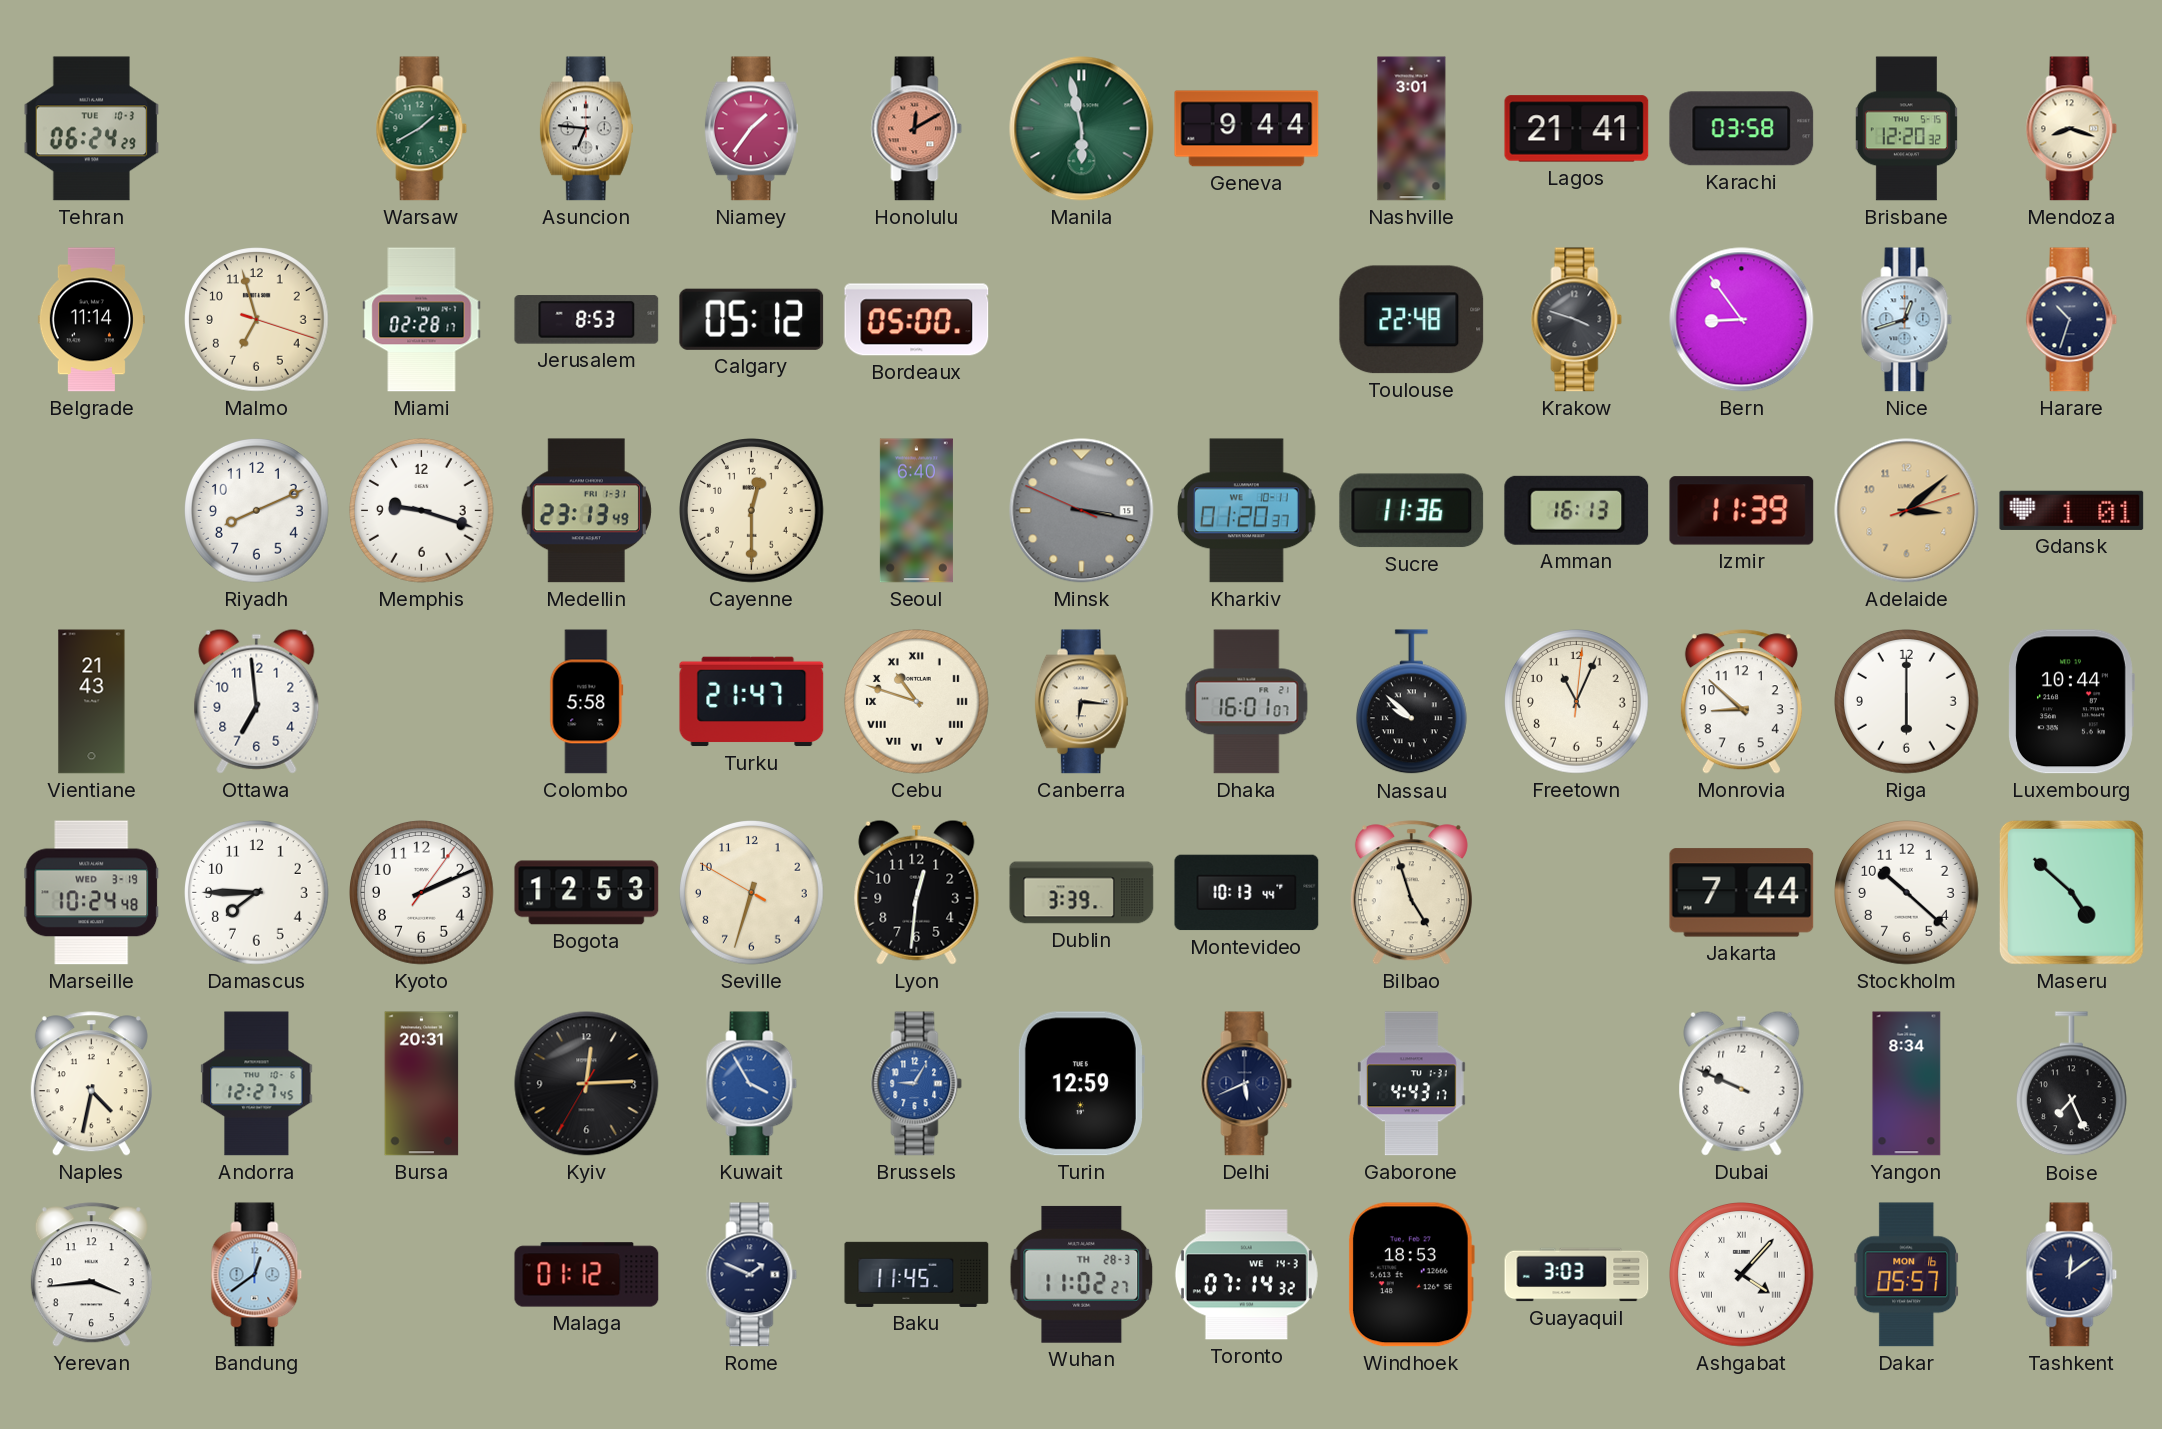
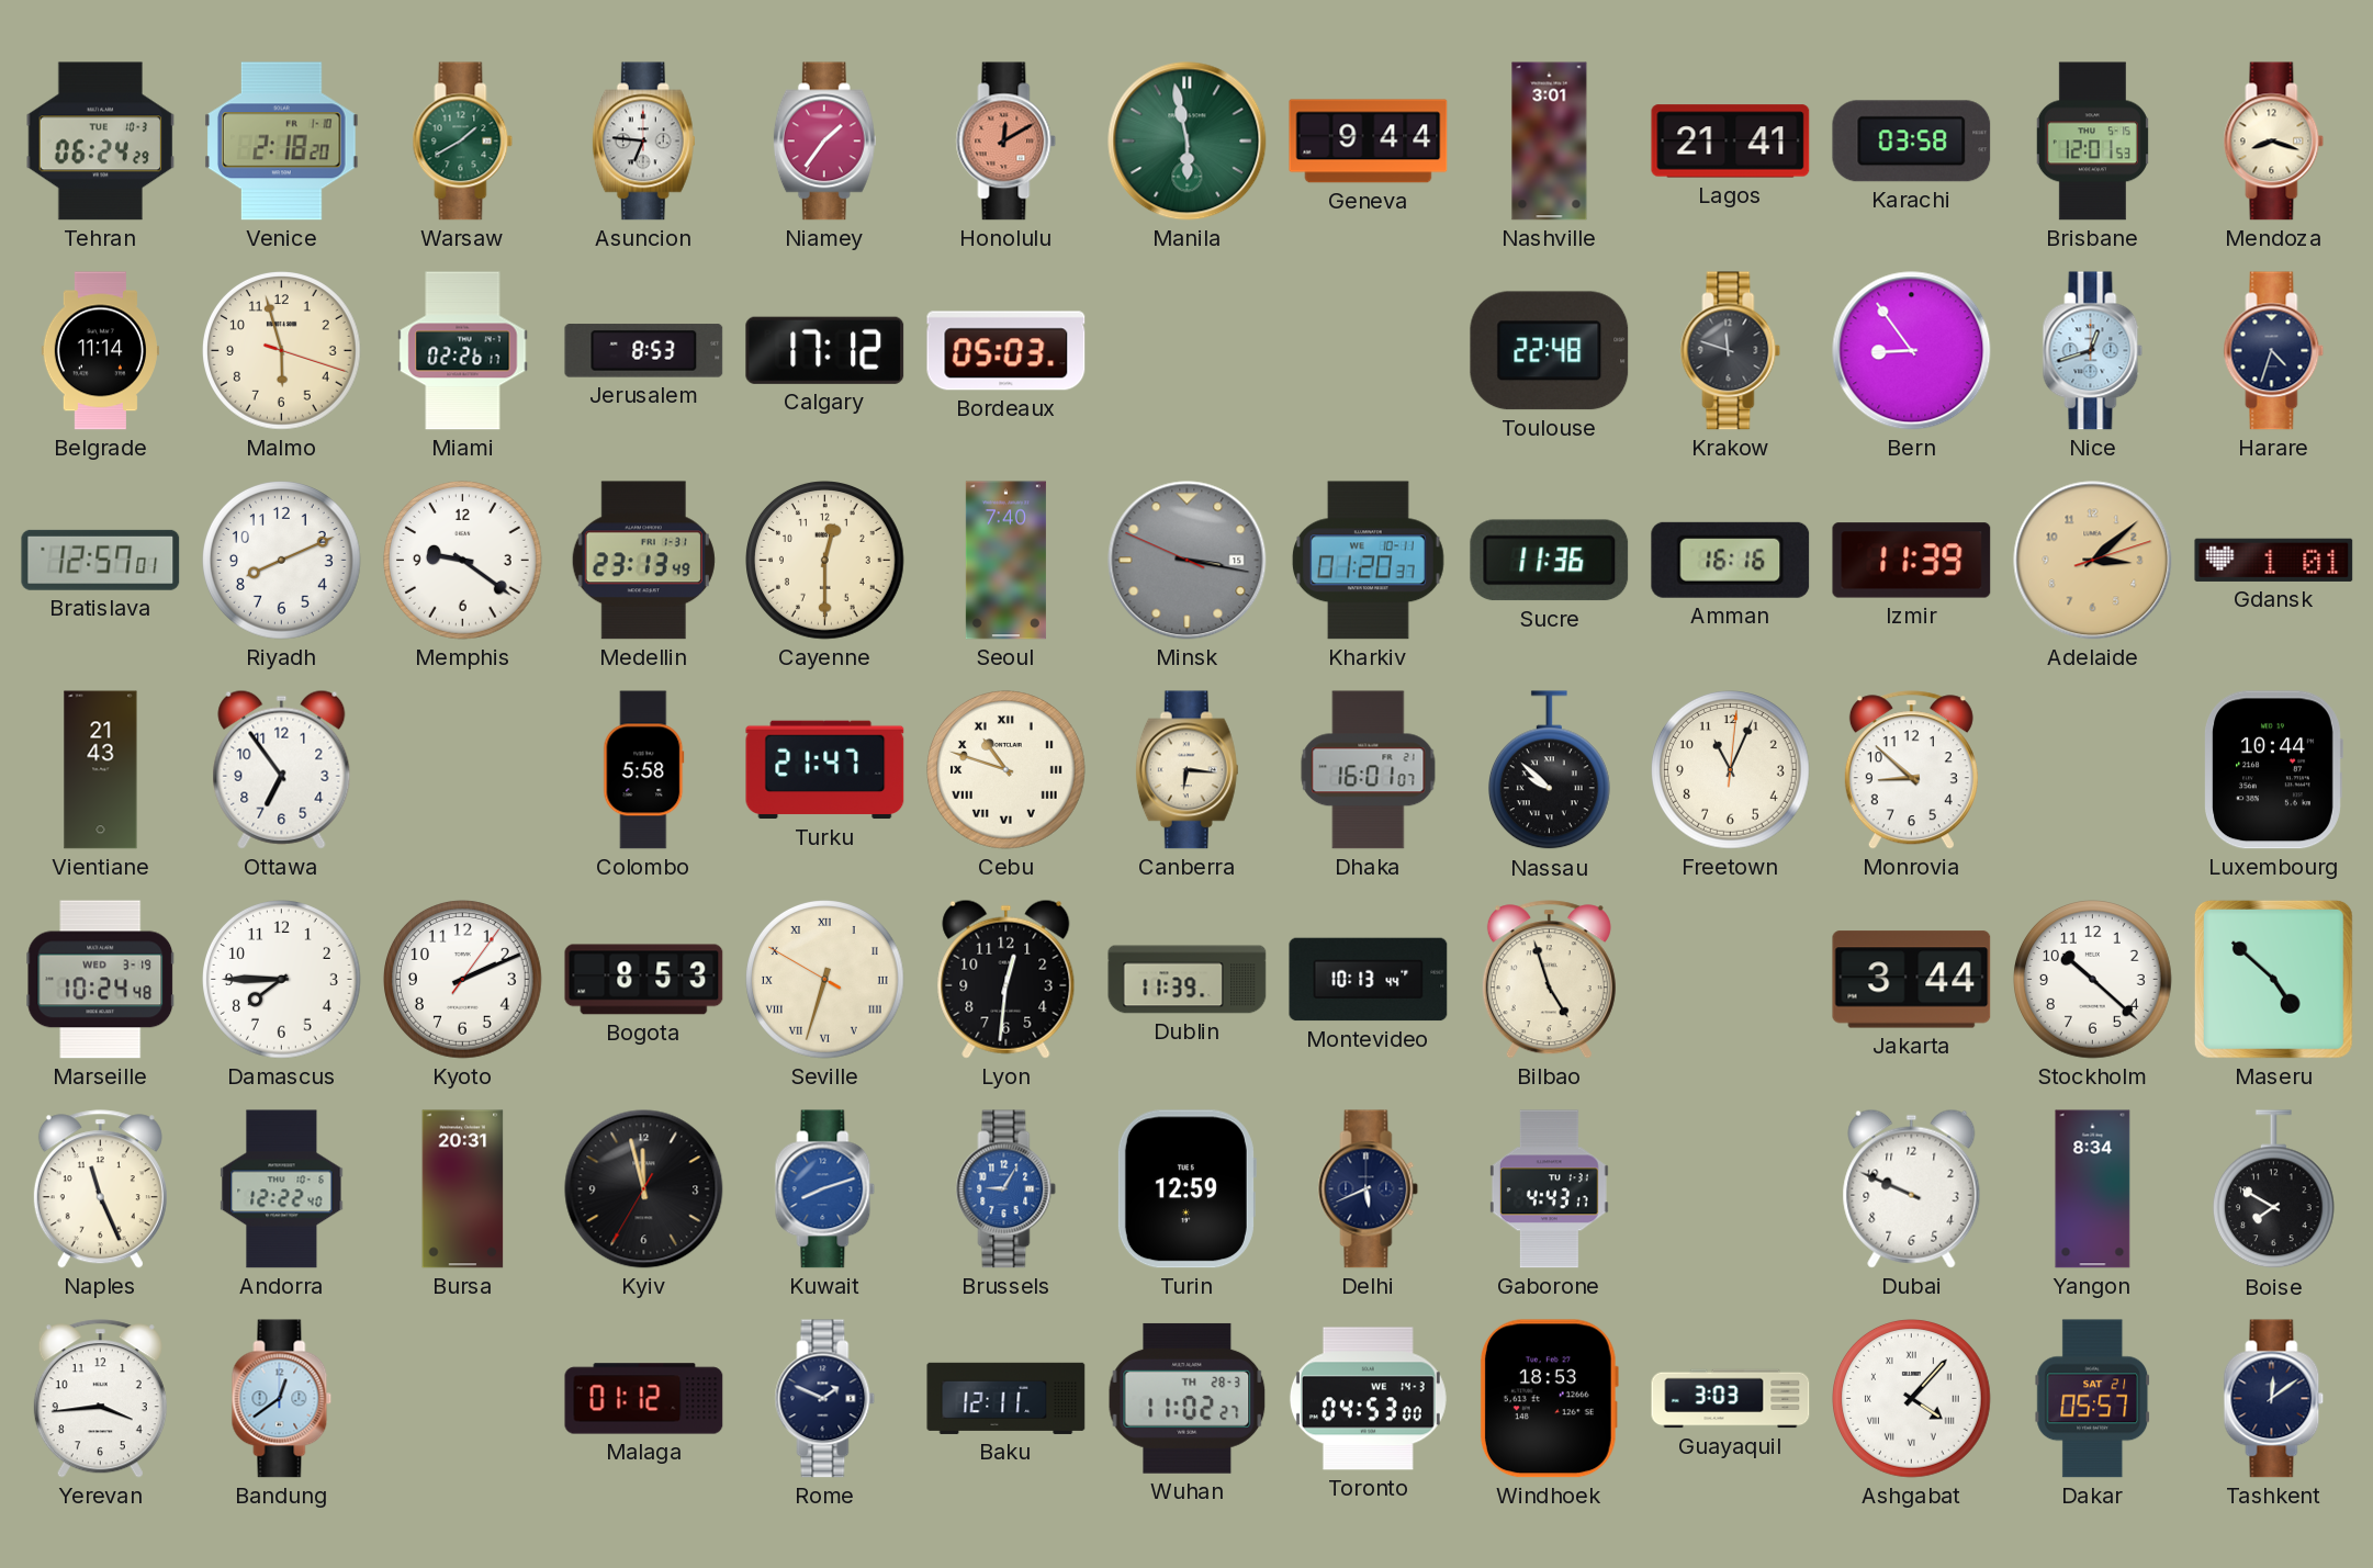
Venice: none -> 2:18
Brisbane: 12:20 -> 12:01
Malmo: 6:57 -> 5:57
Miami: 02:28 -> 02:26
Calgary: 05:12 -> 17:12
Bordeaux: 05:00 -> 05:03
Krakow: 3:48 -> 11:48
Harare: 10:33 -> 4:33
Bratislava: none -> 12:57
Memphis: 9:18 -> 9:21
Seoul: 6:40 -> 7:40
Amman: 16:13 -> 16:16
Ottawa: 6:59 -> 6:54
Riga: 6:00 -> none
Bogota: 12:53 -> 8:53
Seville numerals: Arabic -> Roman
Dublin: 3:39 -> 11:39
Jakarta: 7:44 -> 3:44
Naples: 4:32 -> 11:26
Andorra: 12:27 -> 12:22
Kyiv: 12:14 -> 11:57
Kuwait: 3:55 -> 8:12
Boise: 7:26 -> 7:50
Baku: 11:45 -> 12:11
Toronto: 07:14 -> 04:53
Dakar date: MON 16 -> SAT 21
